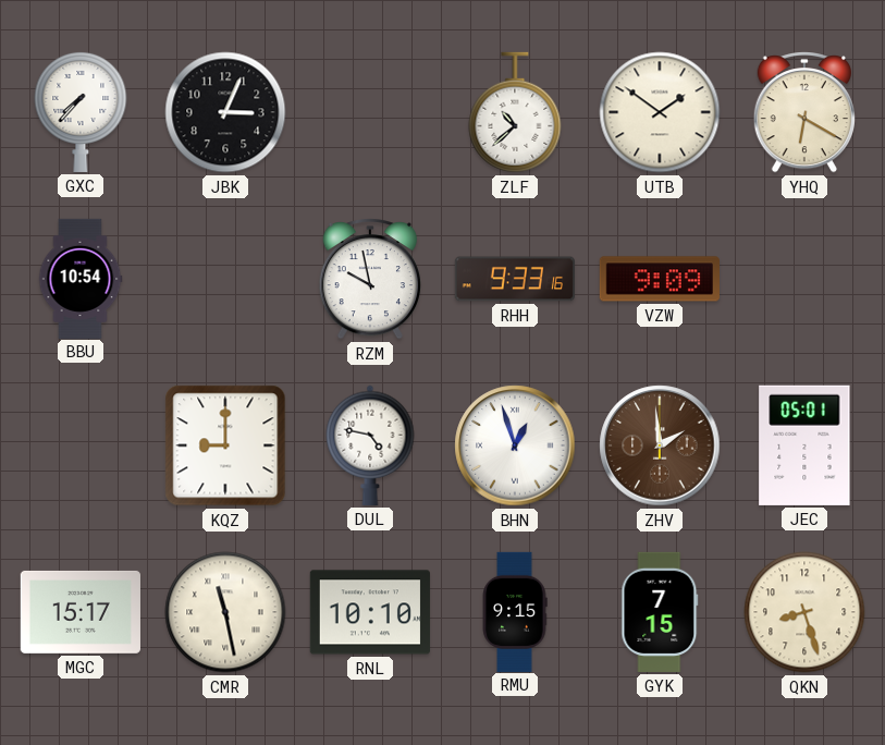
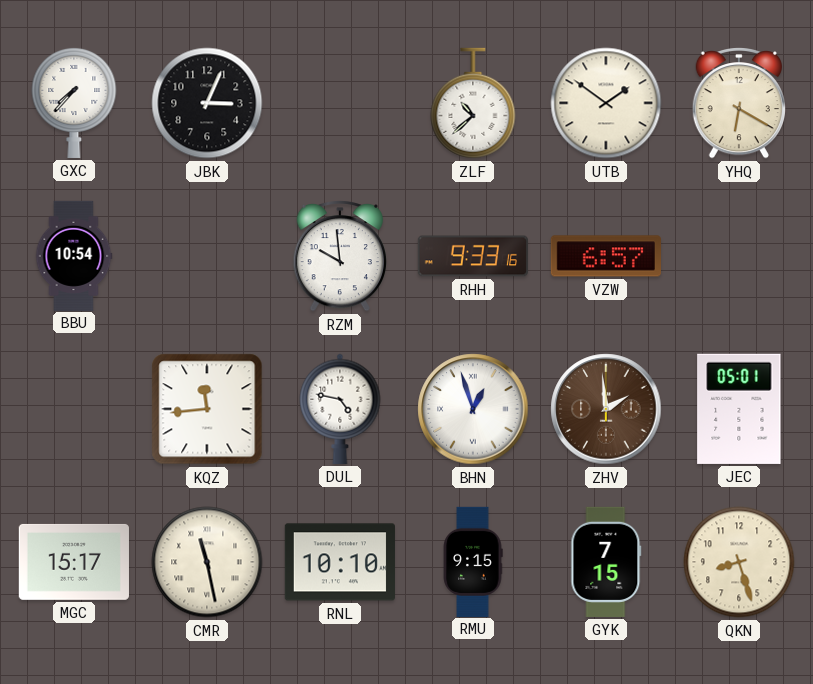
RZM: 9:58 -> 9:59
VZW: 9:09 -> 6:57
KQZ: 9:00 -> 11:44
